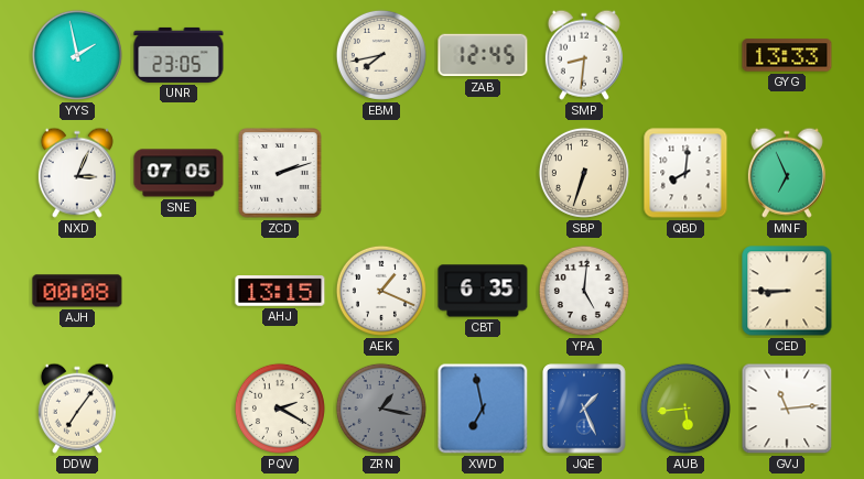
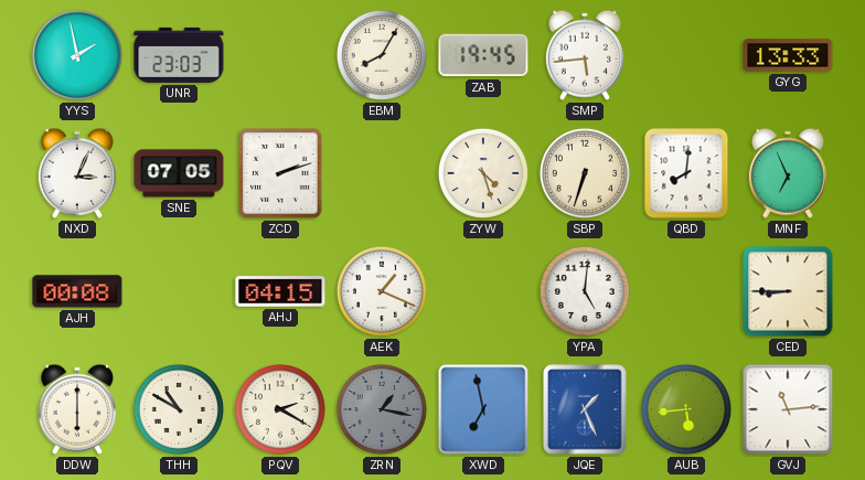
UNR: 23:05 -> 23:03
EBM: 7:43 -> 8:05
ZAB: 12:45 -> 19:45
SMP: 8:31 -> 5:44
ZYW: none -> 4:27
AHJ: 13:15 -> 04:15
CBT: 6:35 -> none
DDW: 7:06 -> 6:00
THH: none -> 10:50
